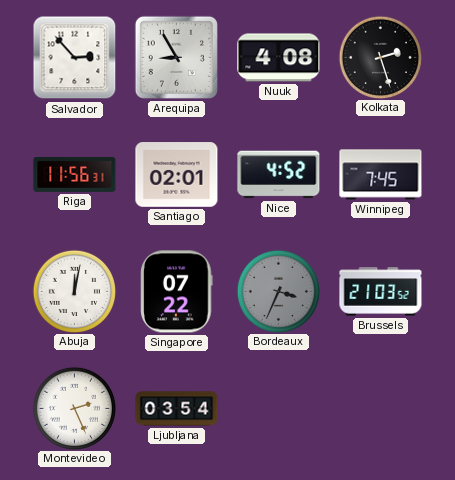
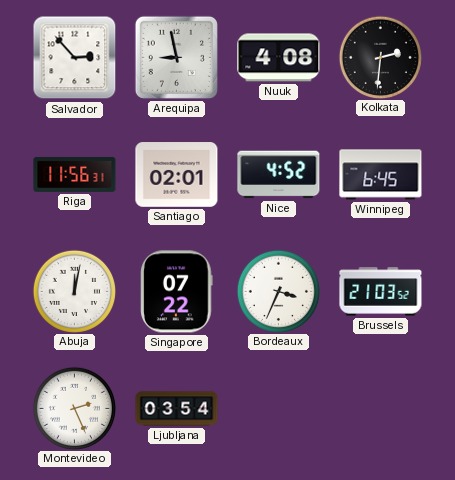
Arequipa: 8:55 -> 8:58
Kolkata: 2:27 -> 2:31
Winnipeg: 7:45 -> 6:45
Bordeaux dial: grey -> white
